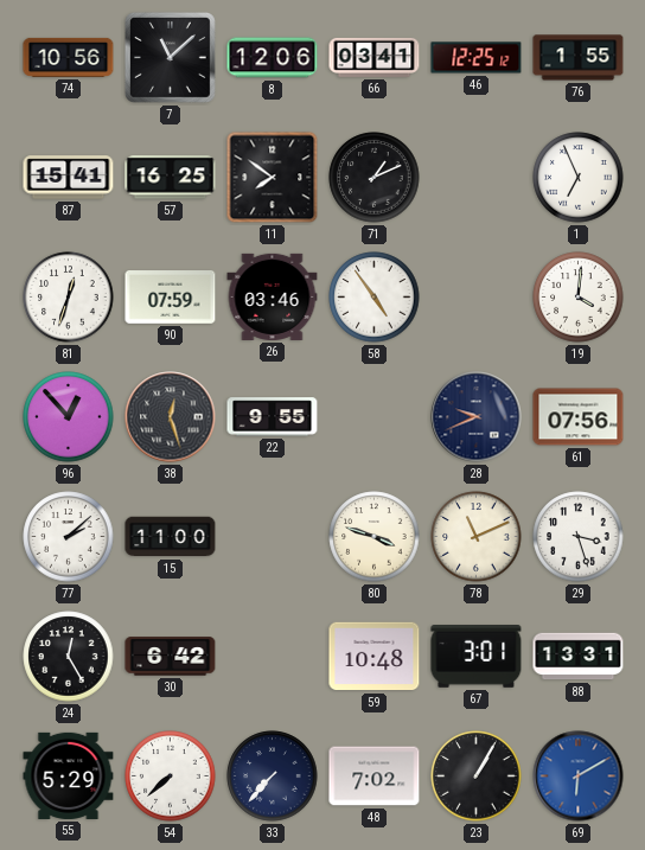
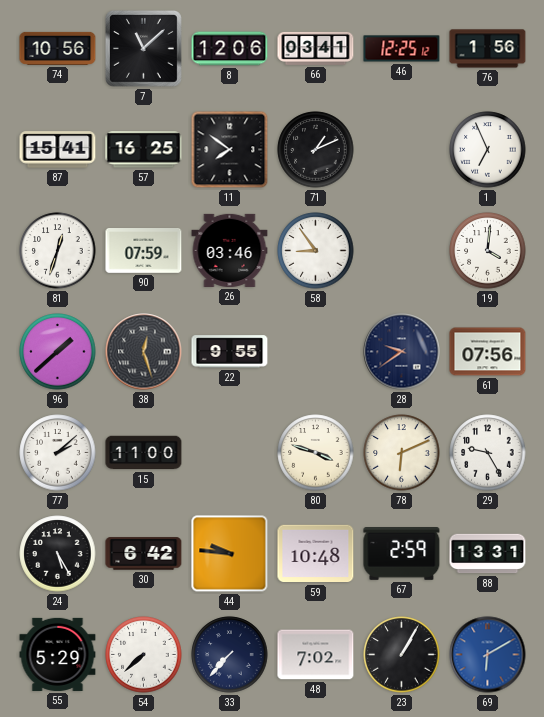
76: 1:55 -> 1:56
58: 4:54 -> 8:54
96: 12:53 -> 1:38
28: 9:41 -> 9:39
78: 11:11 -> 6:11
29: 3:27 -> 9:25
24: 12:25 -> 5:25
44: none -> 9:46
67: 3:01 -> 2:59
